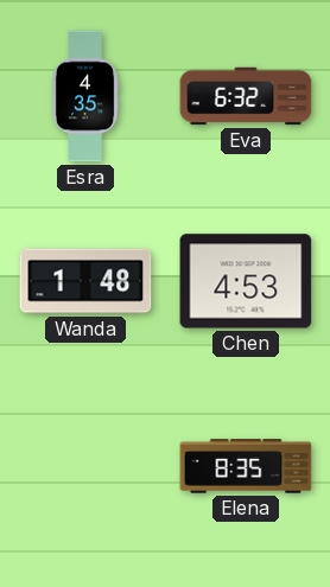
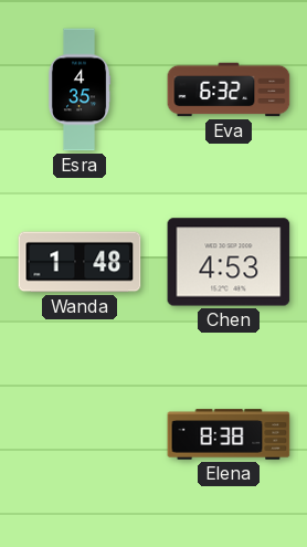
Elena: 8:35 -> 8:38
